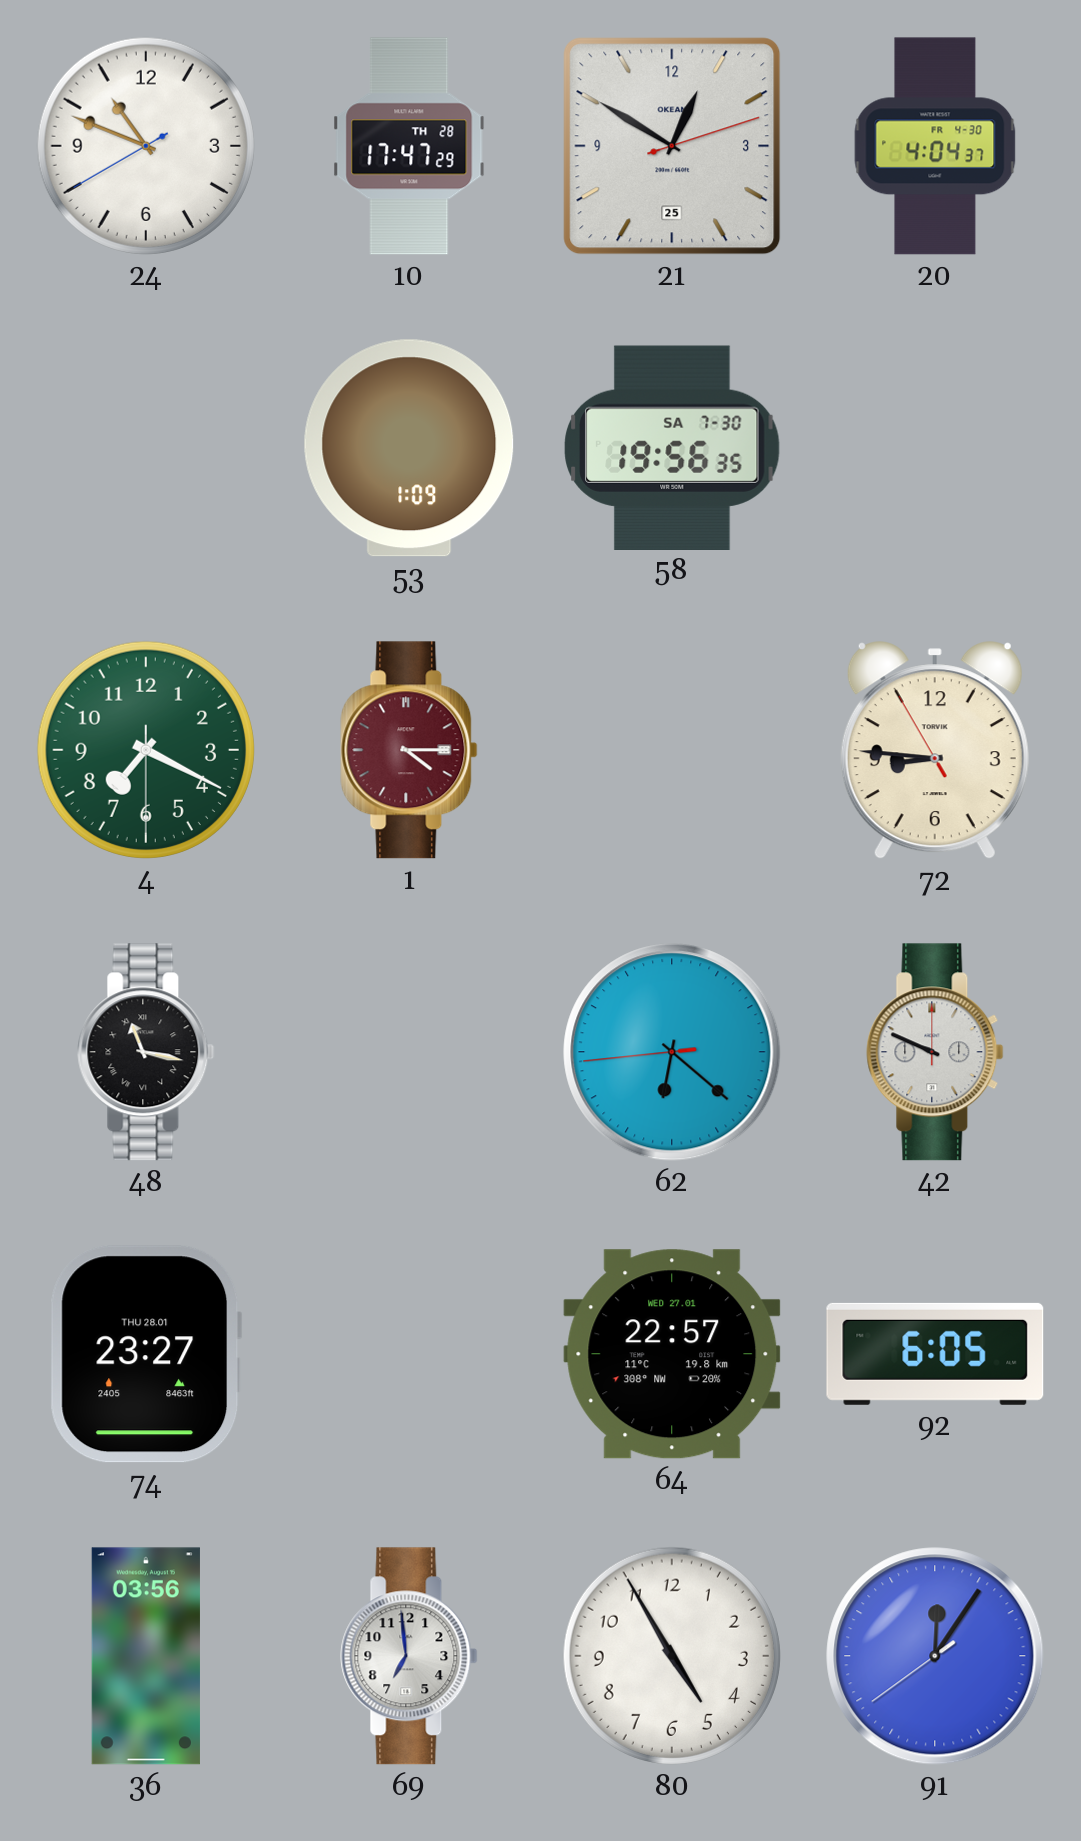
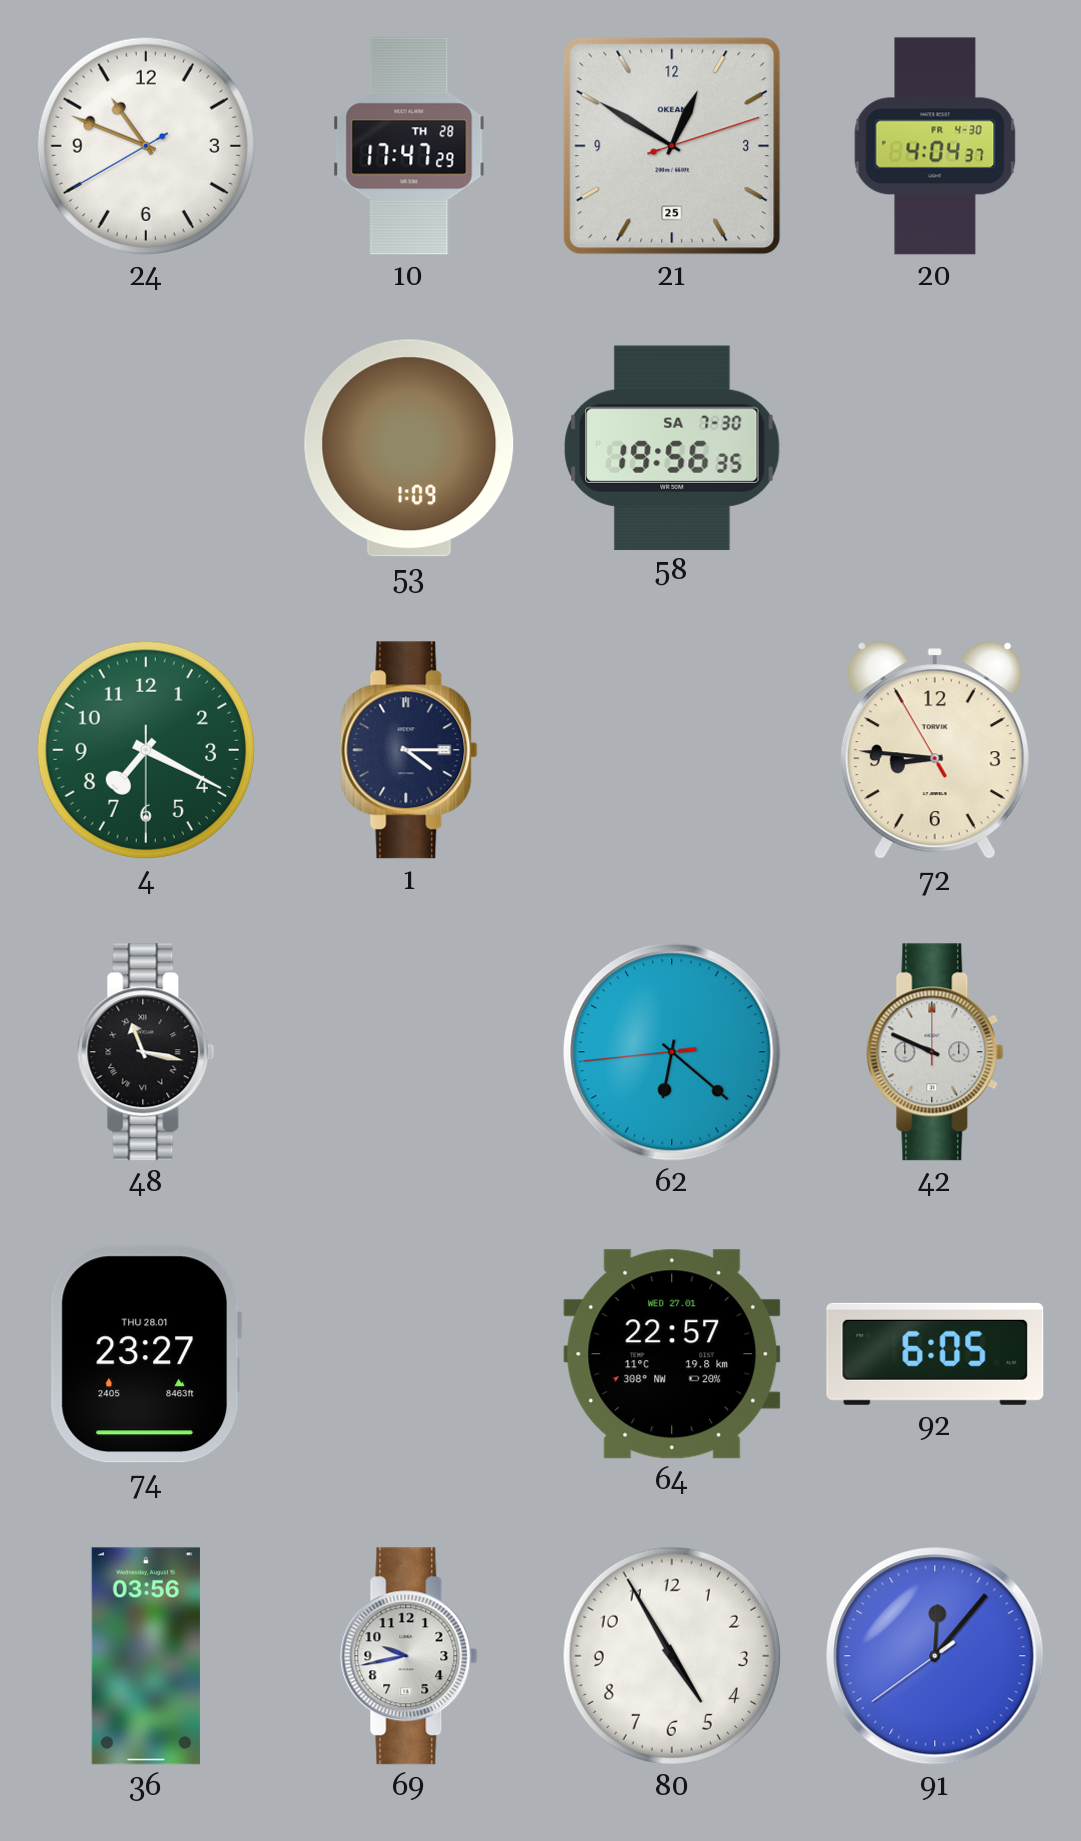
1 dial: burgundy -> navy
69: 6:59 -> 9:43
91: 12:05 -> 12:06
